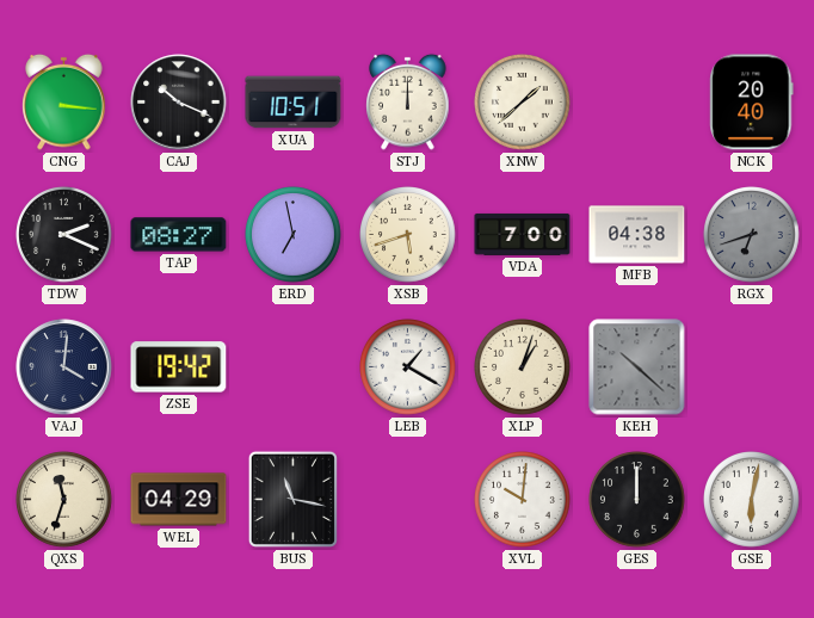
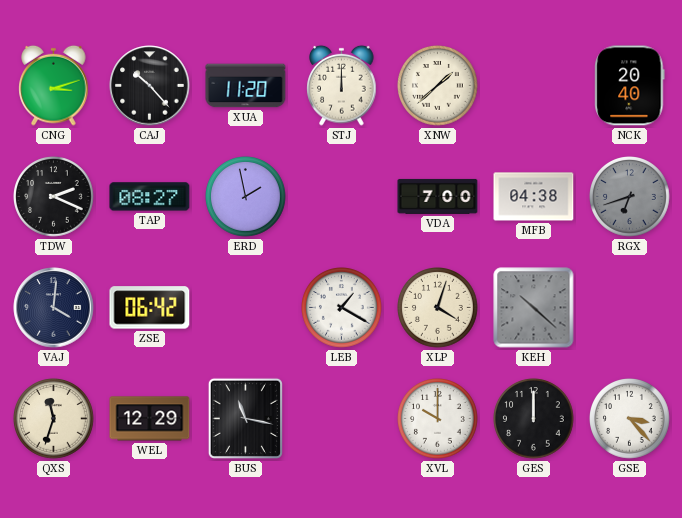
CNG: 3:16 -> 3:12
CAJ: 10:19 -> 10:23
XUA: 10:51 -> 11:20
ERD: 6:58 -> 1:58
XSB: 5:42 -> none
ZSE: 19:42 -> 06:42
XLP: 1:03 -> 4:03
WEL: 04:29 -> 12:29
XVL: 10:01 -> 10:00
GSE: 6:02 -> 3:23
